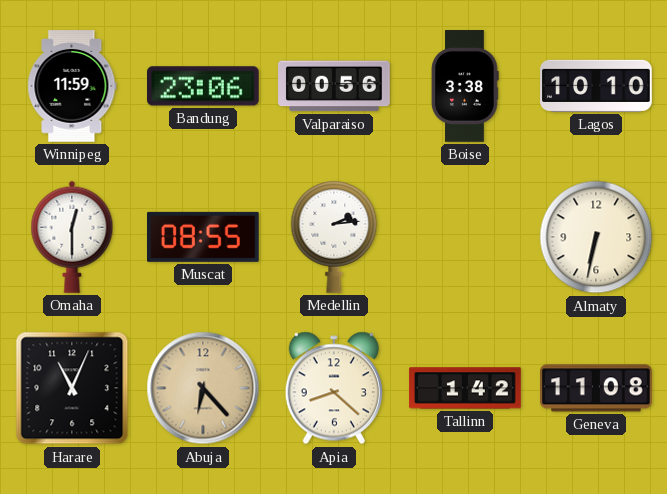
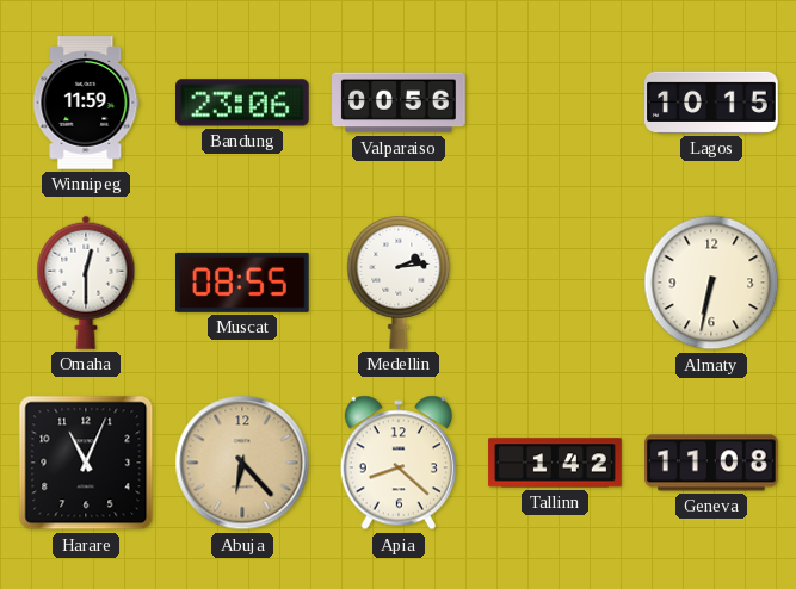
Boise: 3:38 -> none
Lagos: 10:10 -> 10:15
